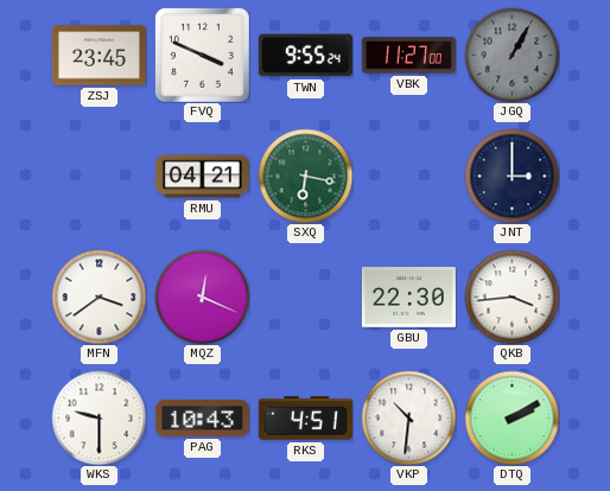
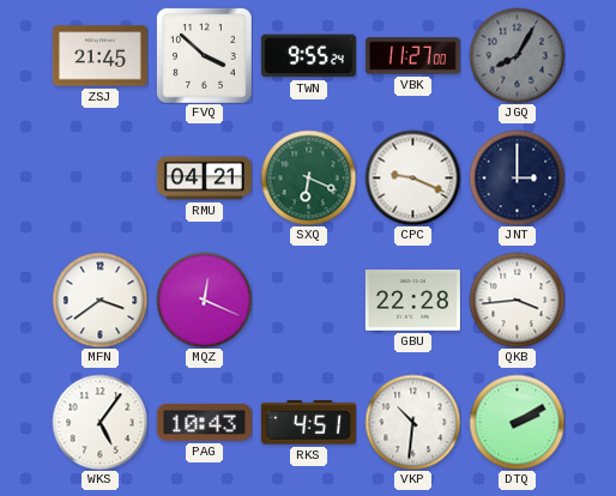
ZSJ: 23:45 -> 21:45
FVQ: 3:49 -> 3:52
JGQ: 1:05 -> 8:05
SXQ: 6:17 -> 6:19
CPC: none -> 9:19
GBU: 22:30 -> 22:28
WKS: 9:30 -> 5:06
